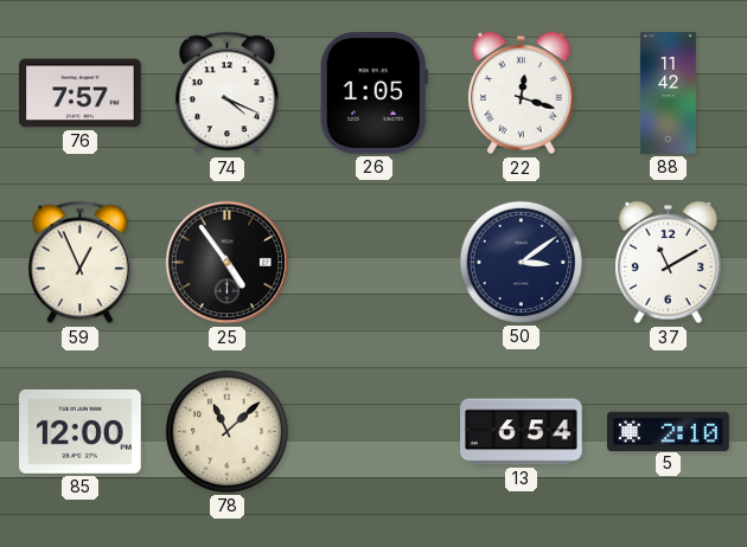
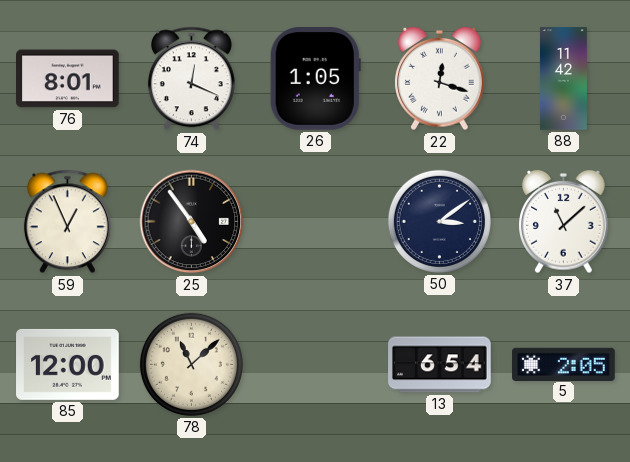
76: 7:57 -> 8:01
74: 4:19 -> 12:19
37: 11:10 -> 11:08
5: 2:10 -> 2:05
